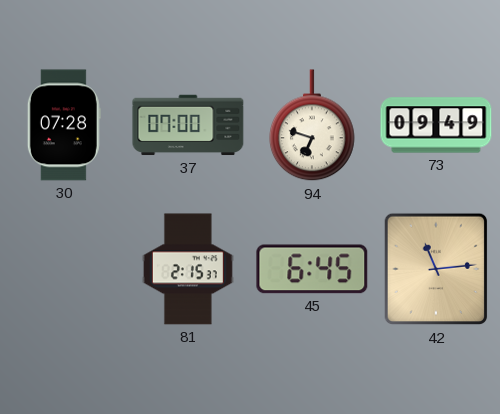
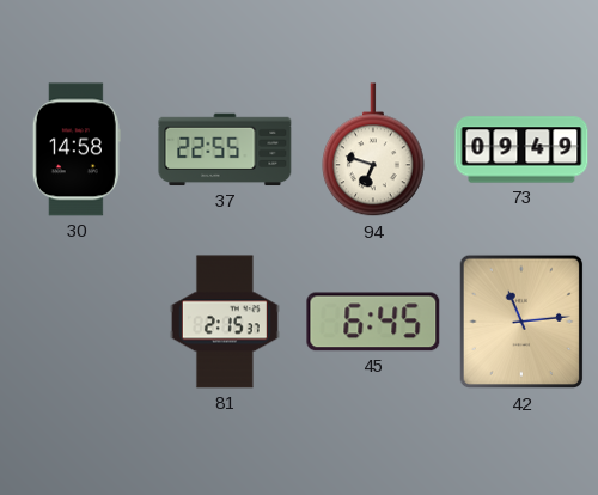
30: 07:28 -> 14:58
37: 07:00 -> 22:55
